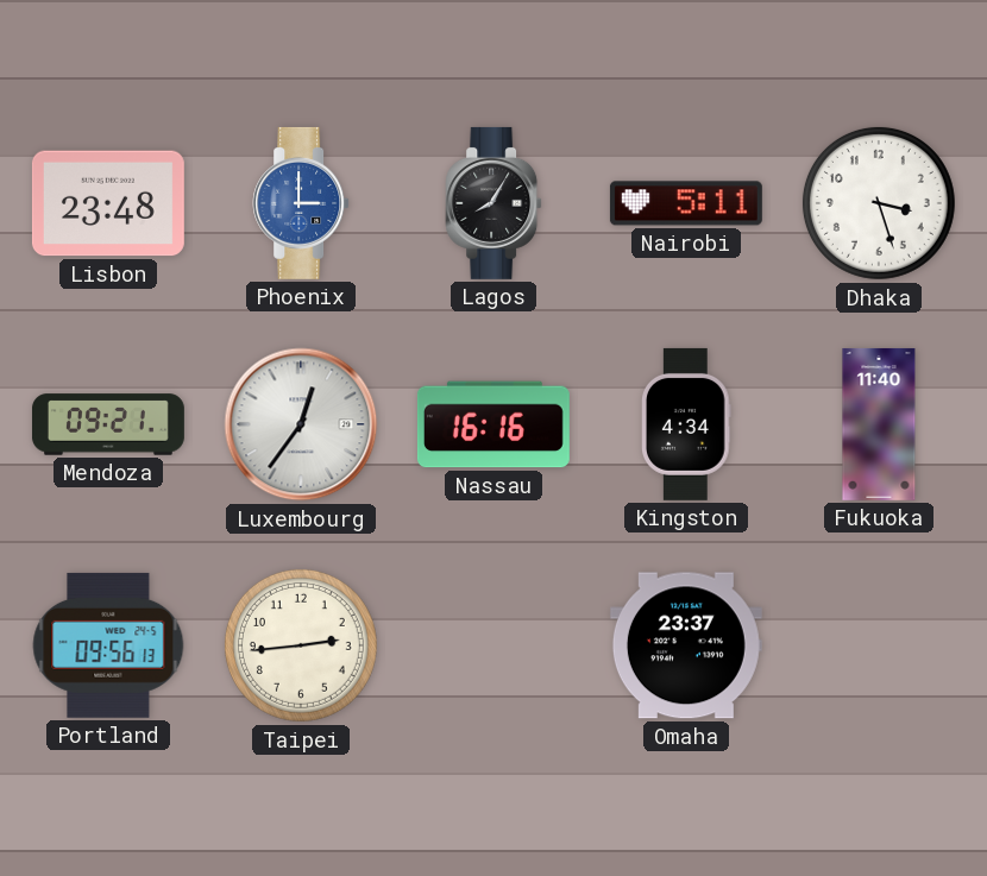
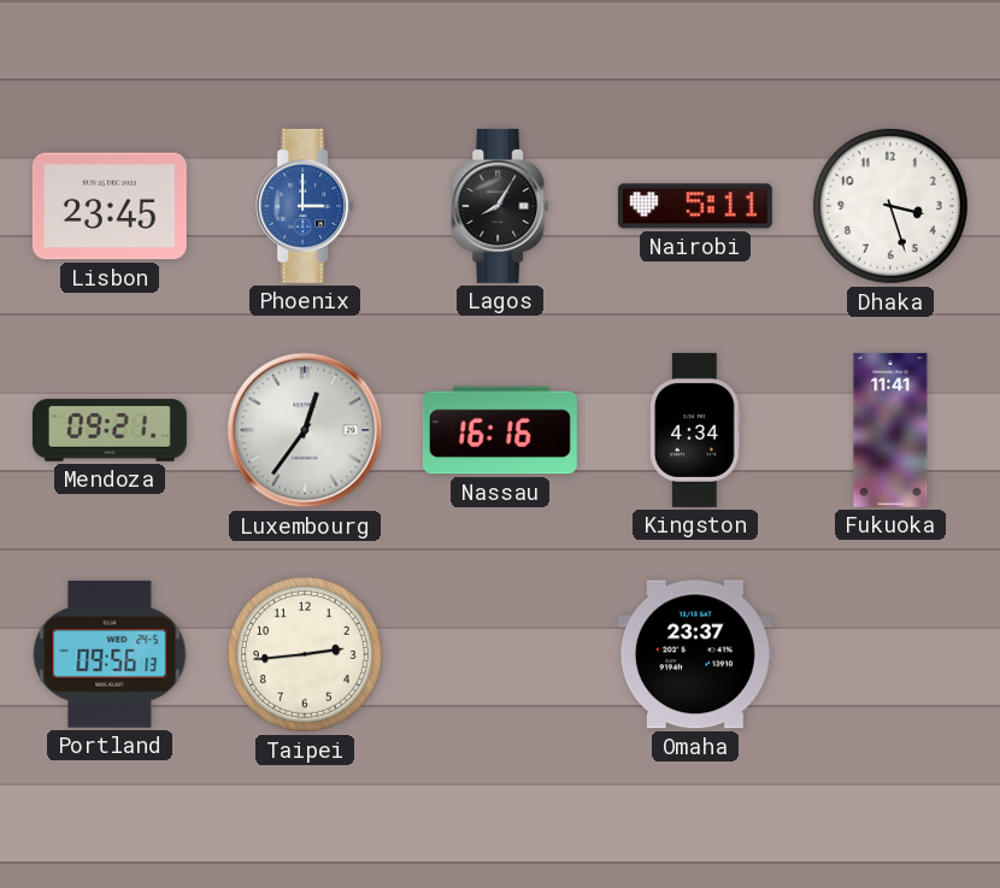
Lisbon: 23:48 -> 23:45
Fukuoka: 11:40 -> 11:41
